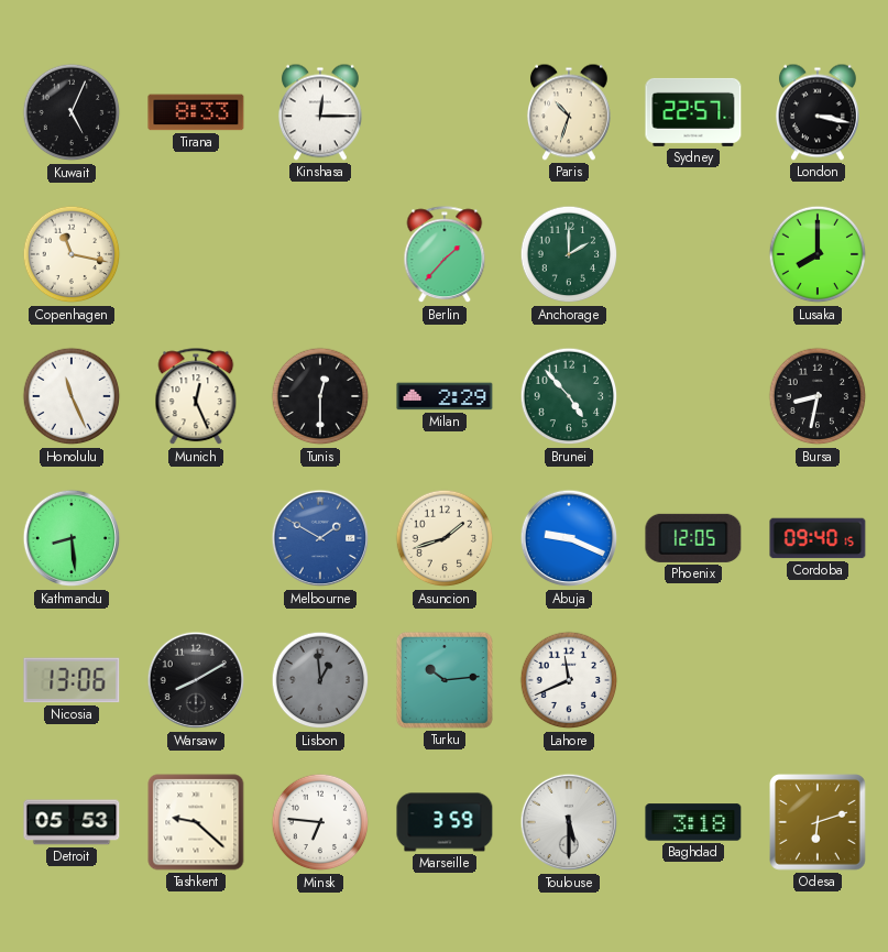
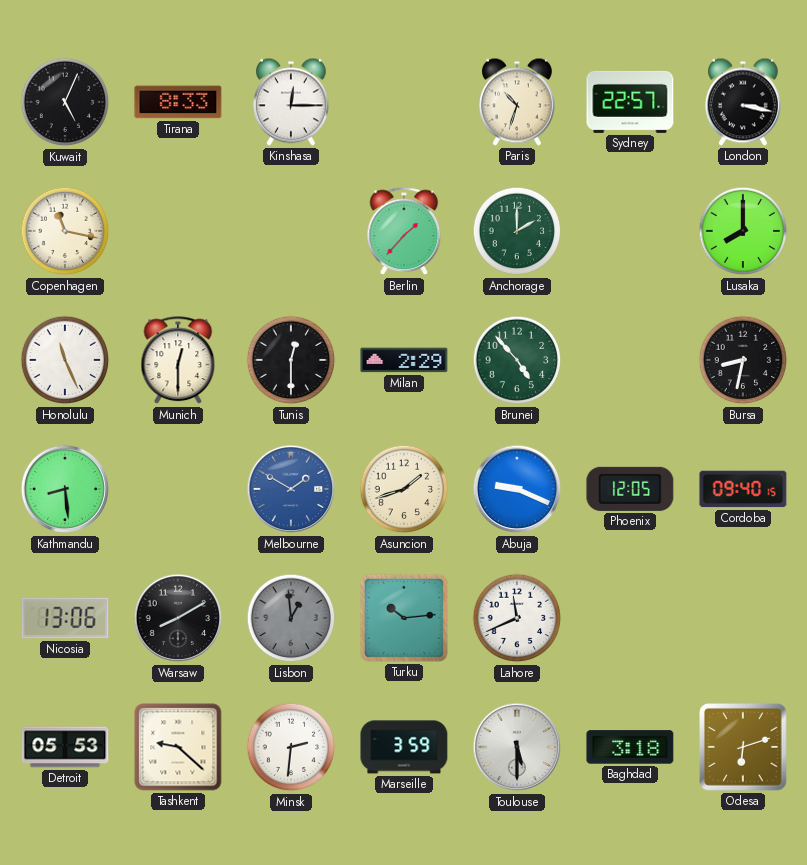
Munich: 12:26 -> 12:30
Minsk: 6:46 -> 2:31
